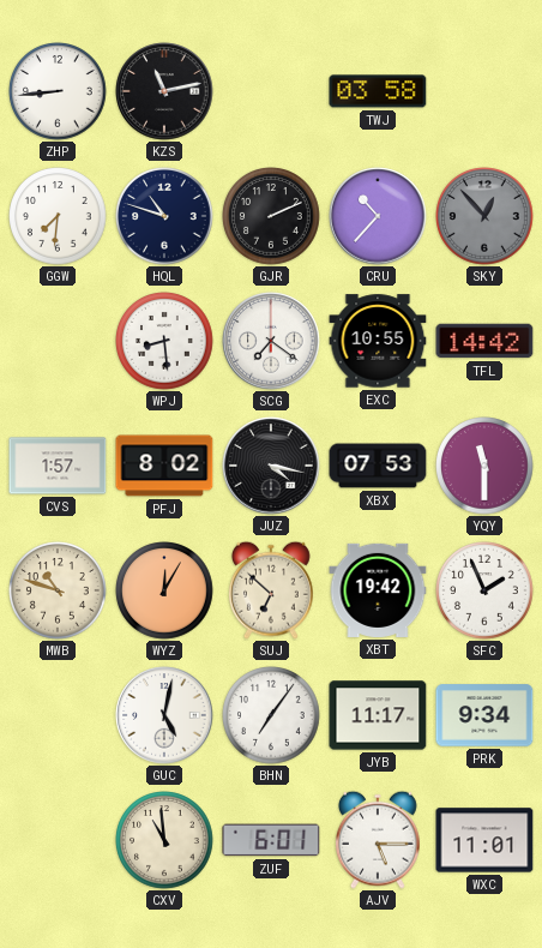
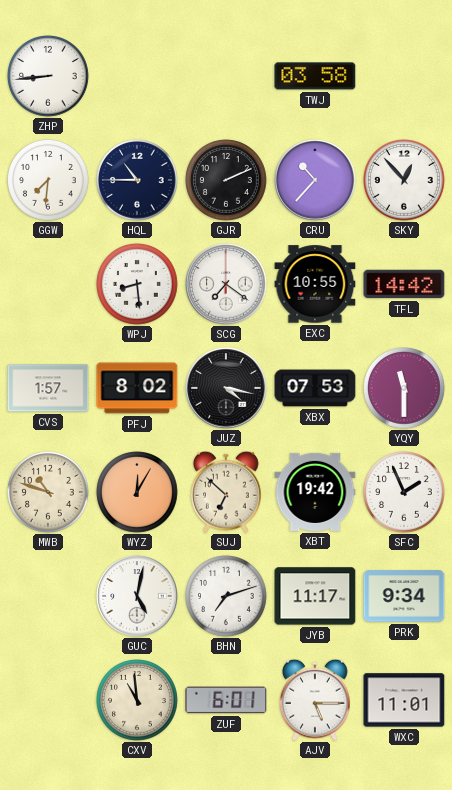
KZS: 11:13 -> none
HQL: 10:48 -> 10:45
SKY dial: grey -> white
BHN: 7:06 -> 7:12
